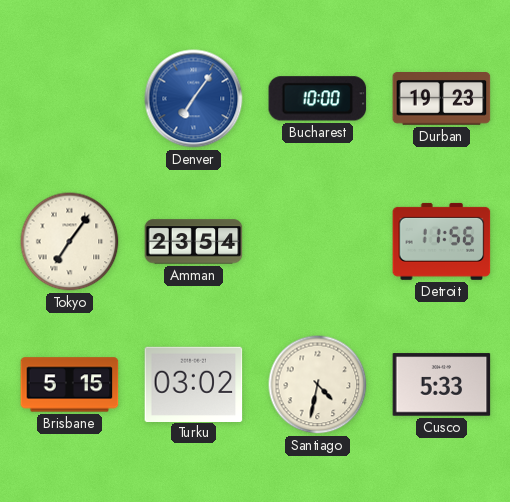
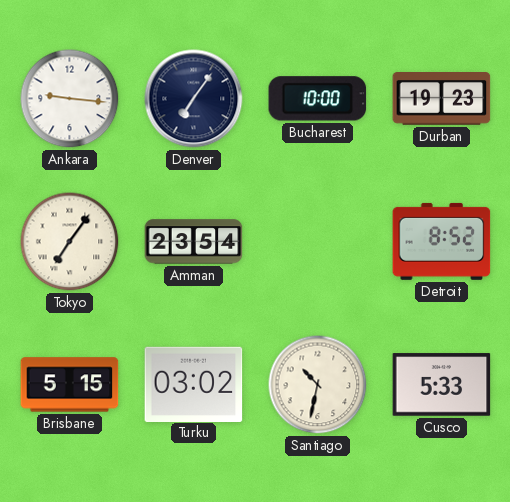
Ankara: none -> 9:16
Denver dial: blue -> navy
Detroit: 11:56 -> 8:52
Santiago: 4:32 -> 10:32
